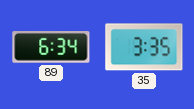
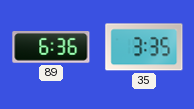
89: 6:34 -> 6:36
